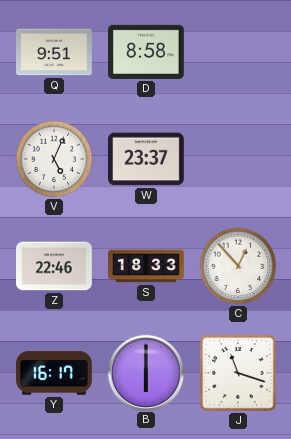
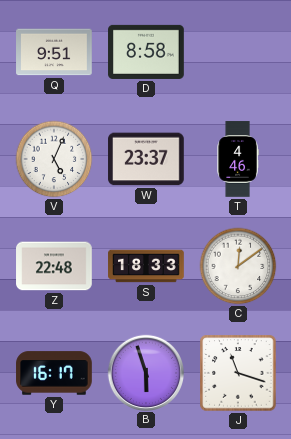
T: none -> 4:46
Z: 22:46 -> 22:48
C: 12:53 -> 12:09
B: 6:00 -> 5:57
